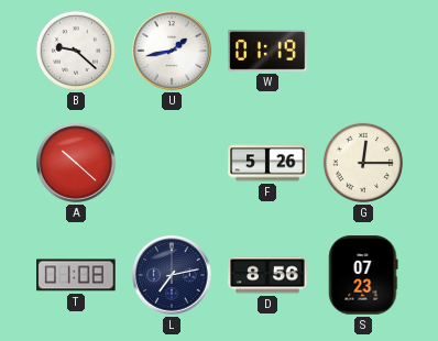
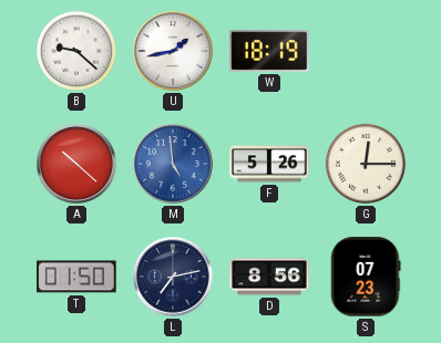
W: 01:19 -> 18:19
M: none -> 4:59
T: 01:08 -> 01:50
